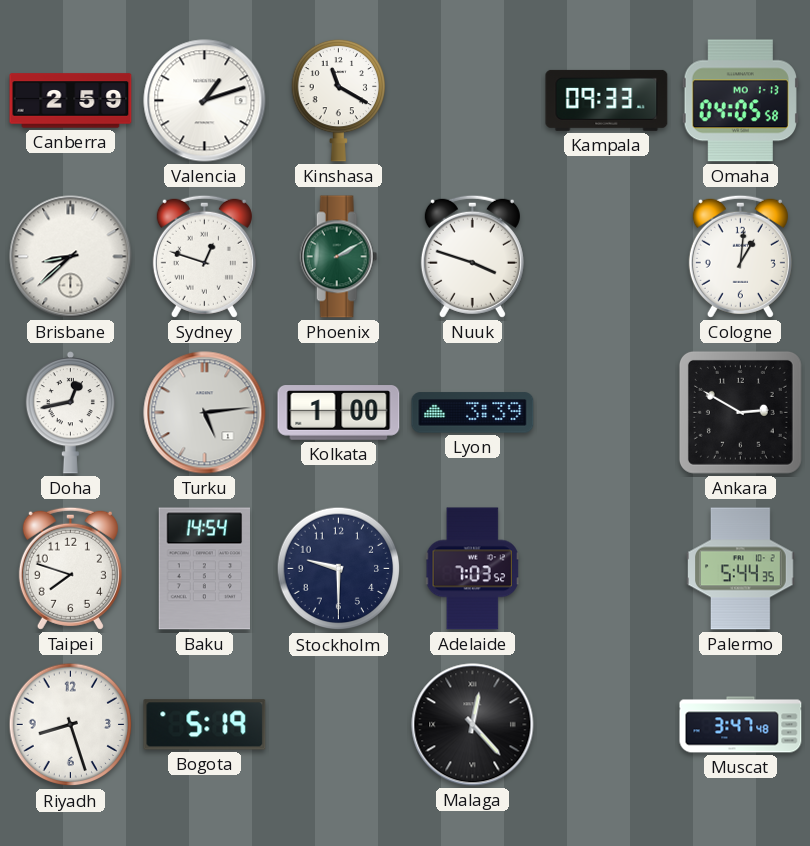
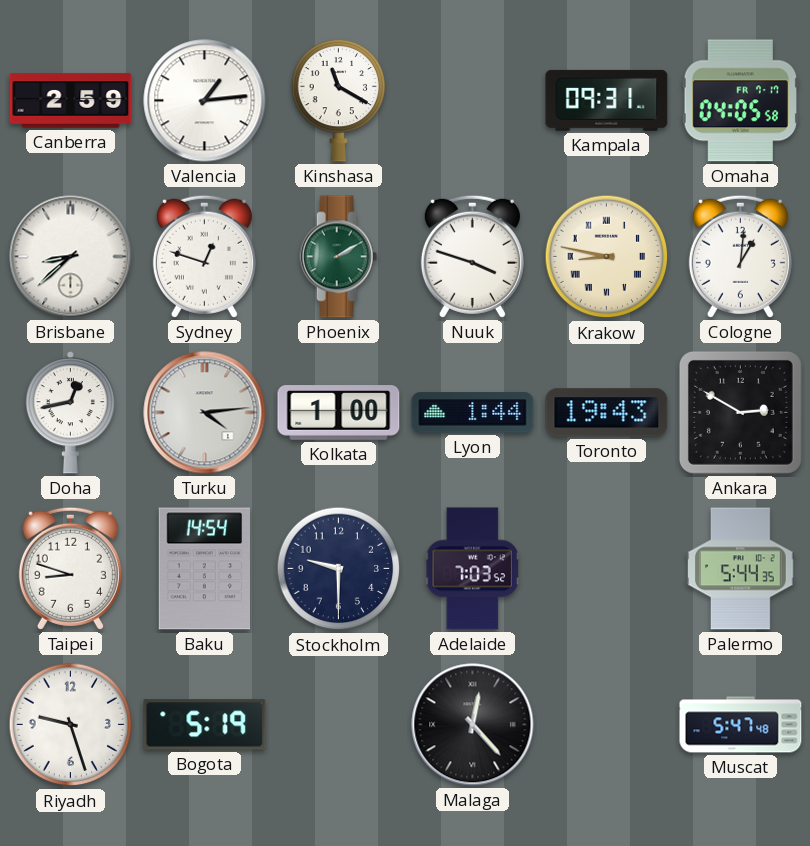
Valencia: 1:12 -> 1:14
Kampala: 09:33 -> 09:31
Omaha date: MO 1-13 -> FR 7-17
Krakow: none -> 8:47
Turku: 5:14 -> 4:14
Lyon: 3:39 -> 1:44
Toronto: none -> 19:43
Taipei: 7:48 -> 8:48
Riyadh: 8:27 -> 9:27
Muscat: 3:47 -> 5:47
